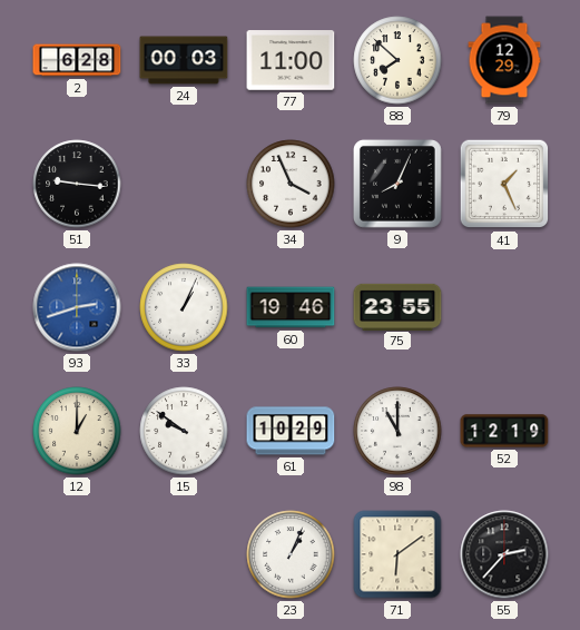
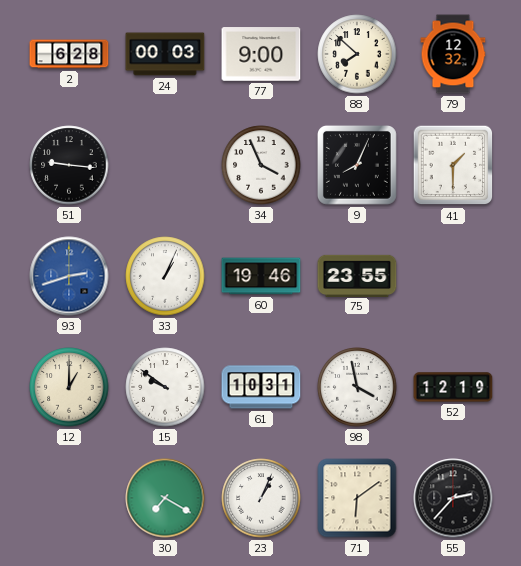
77: 11:00 -> 9:00
79: 12:29 -> 12:32
41: 1:26 -> 1:30
61: 10:29 -> 10:31
98: 11:00 -> 3:58
30: none -> 7:20
